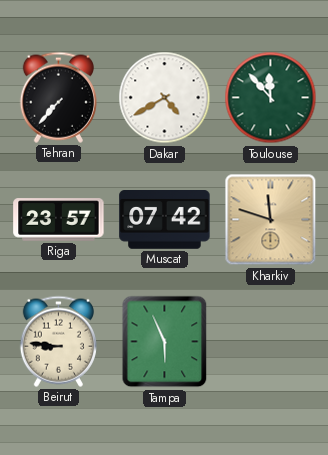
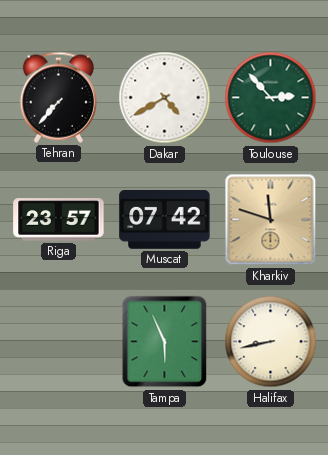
Toulouse: 11:53 -> 2:53
Beirut: 8:46 -> none
Halifax: none -> 8:43
